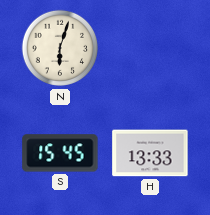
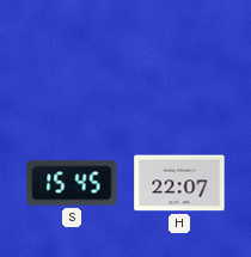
N: 6:03 -> none
H: 13:33 -> 22:07
